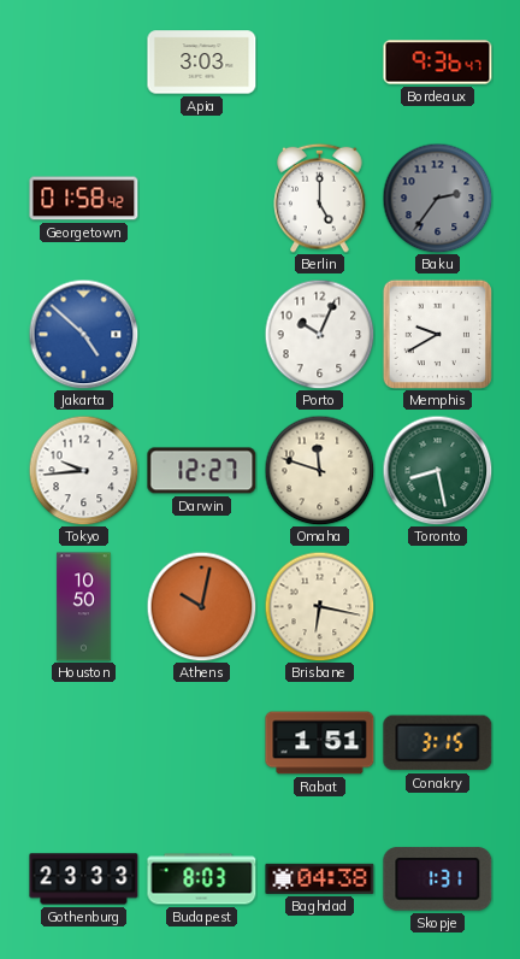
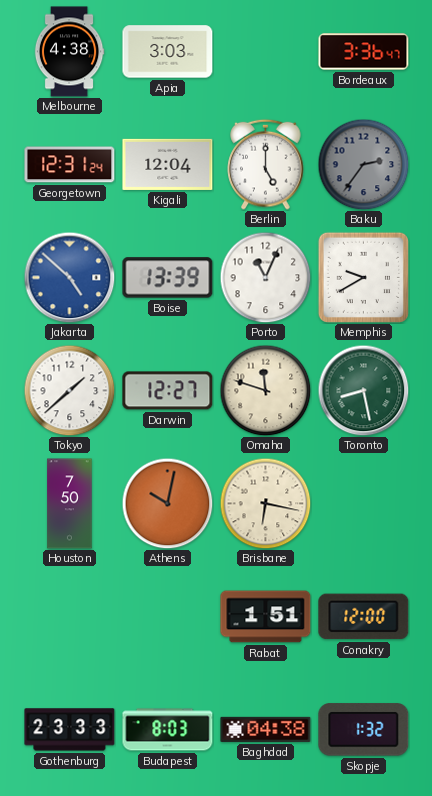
Melbourne: none -> 4:38
Bordeaux: 9:36 -> 3:36
Georgetown: 01:58 -> 12:31
Kigali: none -> 12:04
Boise: none -> 13:39
Porto: 10:04 -> 11:04
Tokyo: 9:44 -> 1:38
Houston: 10:50 -> 7:50
Conakry: 3:15 -> 12:00
Skopje: 1:31 -> 1:32
